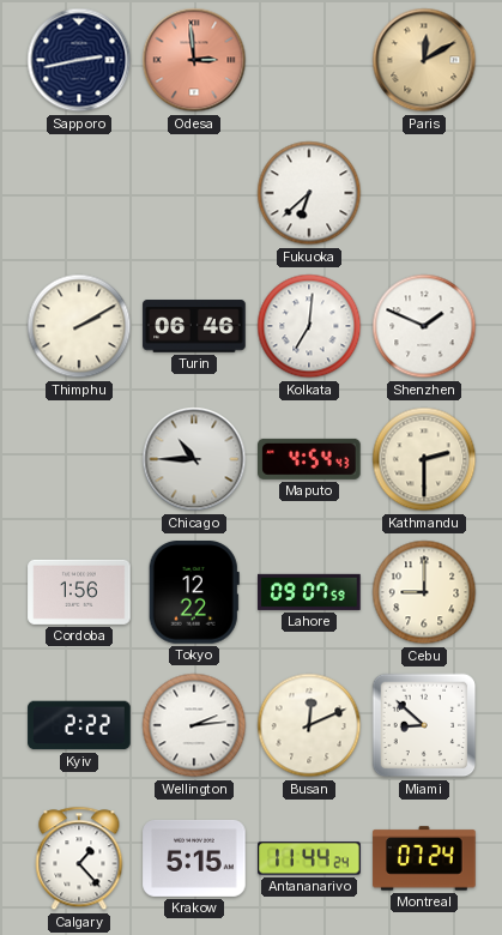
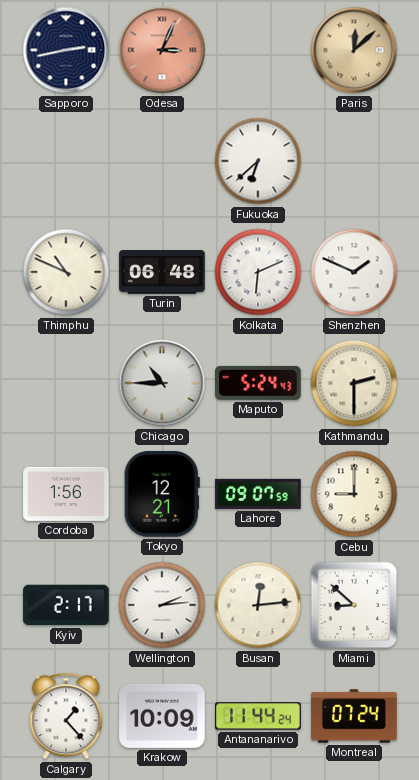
Odesa: 2:59 -> 3:04
Paris: 12:10 -> 12:08
Thimphu: 2:10 -> 10:49
Turin: 06:46 -> 06:48
Kolkata: 7:01 -> 6:11
Maputo: 4:54 -> 5:24
Tokyo: 12:22 -> 12:21
Kyiv: 2:22 -> 2:17
Busan: 12:11 -> 12:14
Krakow: 5:15 -> 10:09
